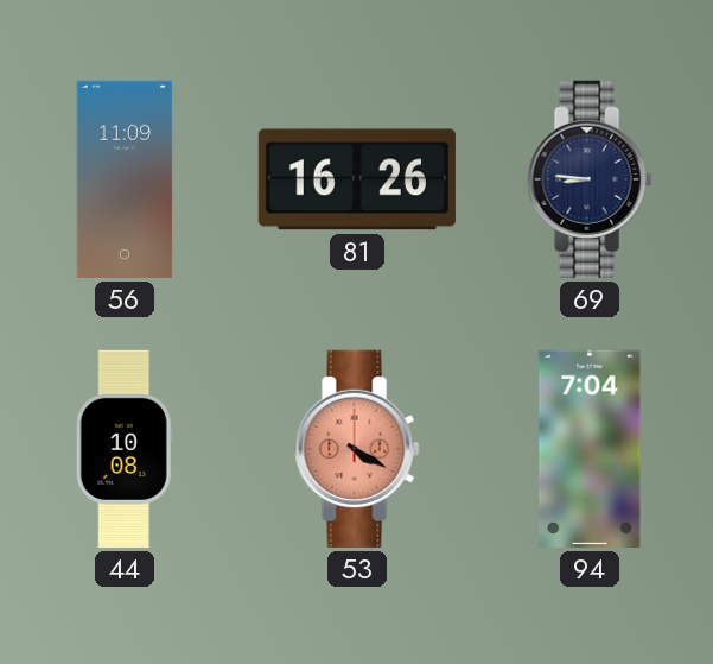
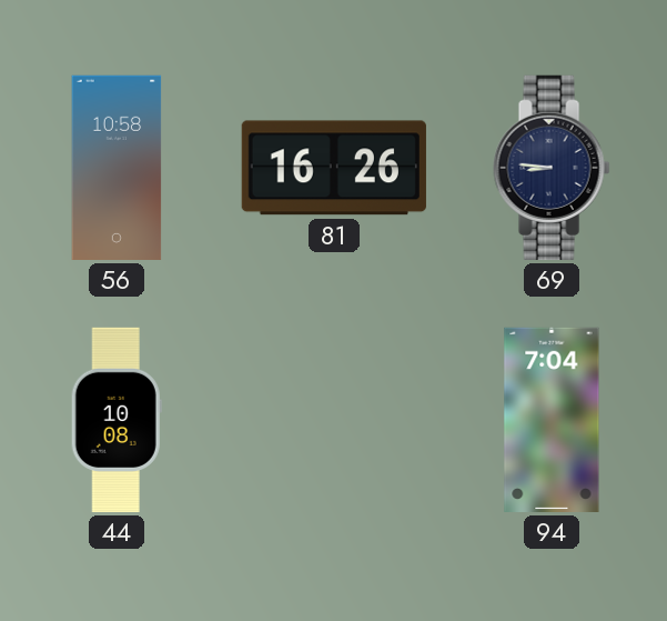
56: 11:09 -> 10:58
53: 4:20 -> none
